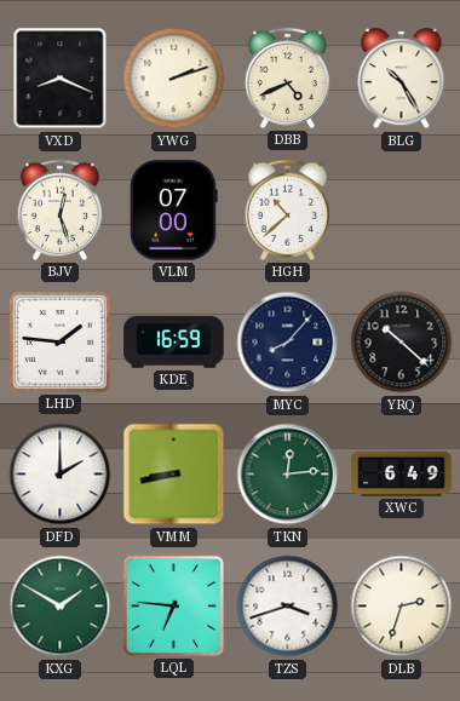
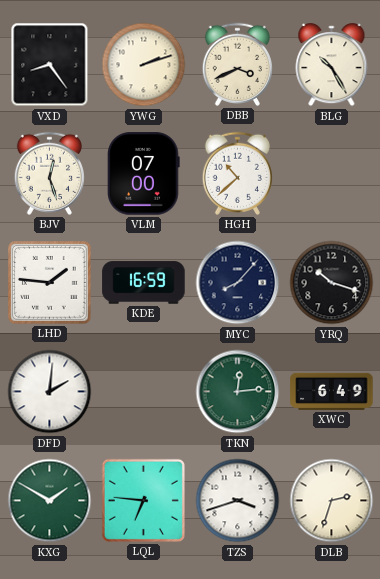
VXD: 8:19 -> 8:24
DBB: 4:41 -> 3:41
YRQ: 10:22 -> 10:18
DFD: 2:00 -> 2:01
VMM: 8:43 -> none
